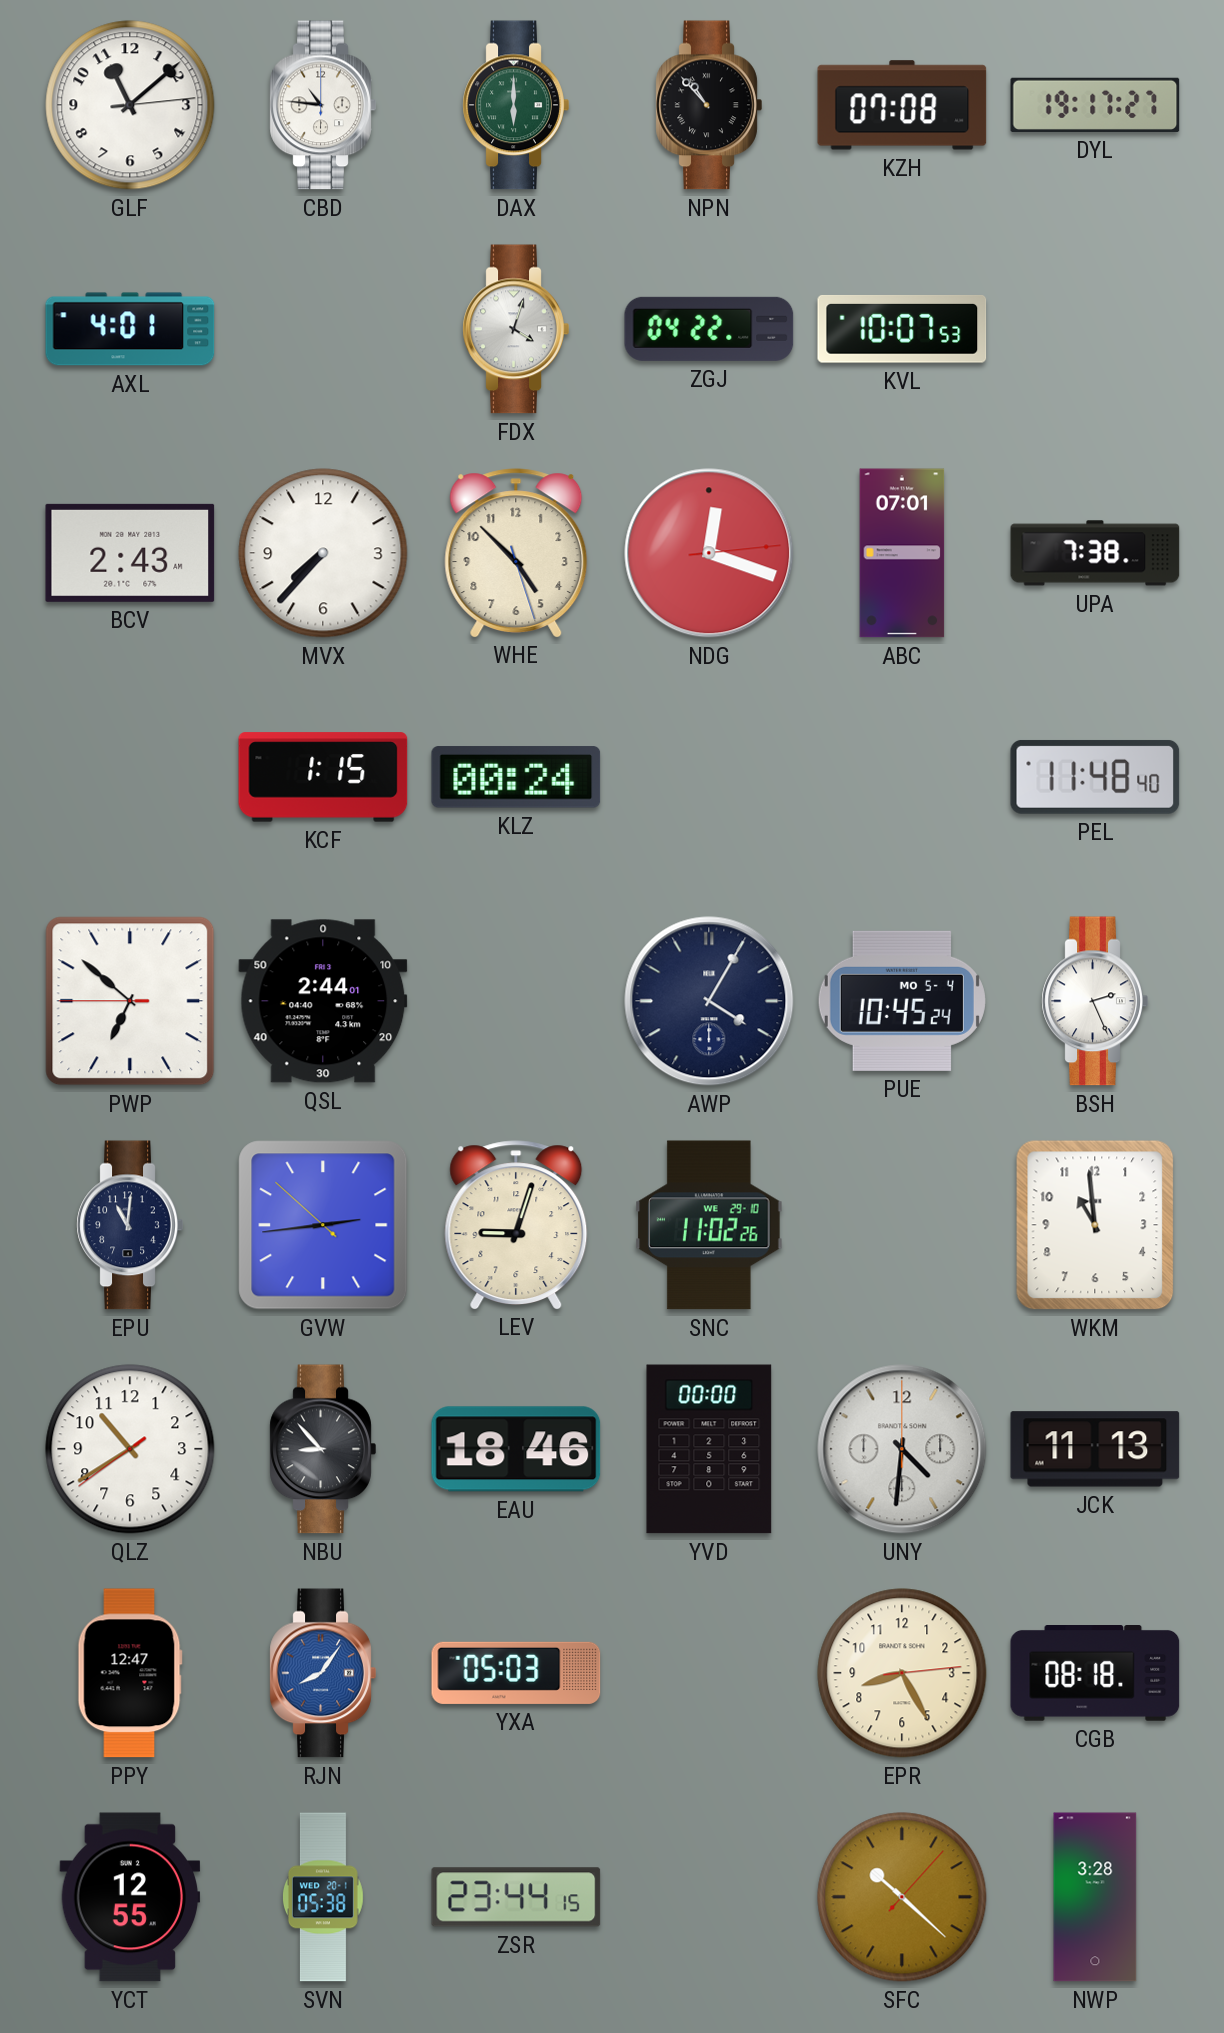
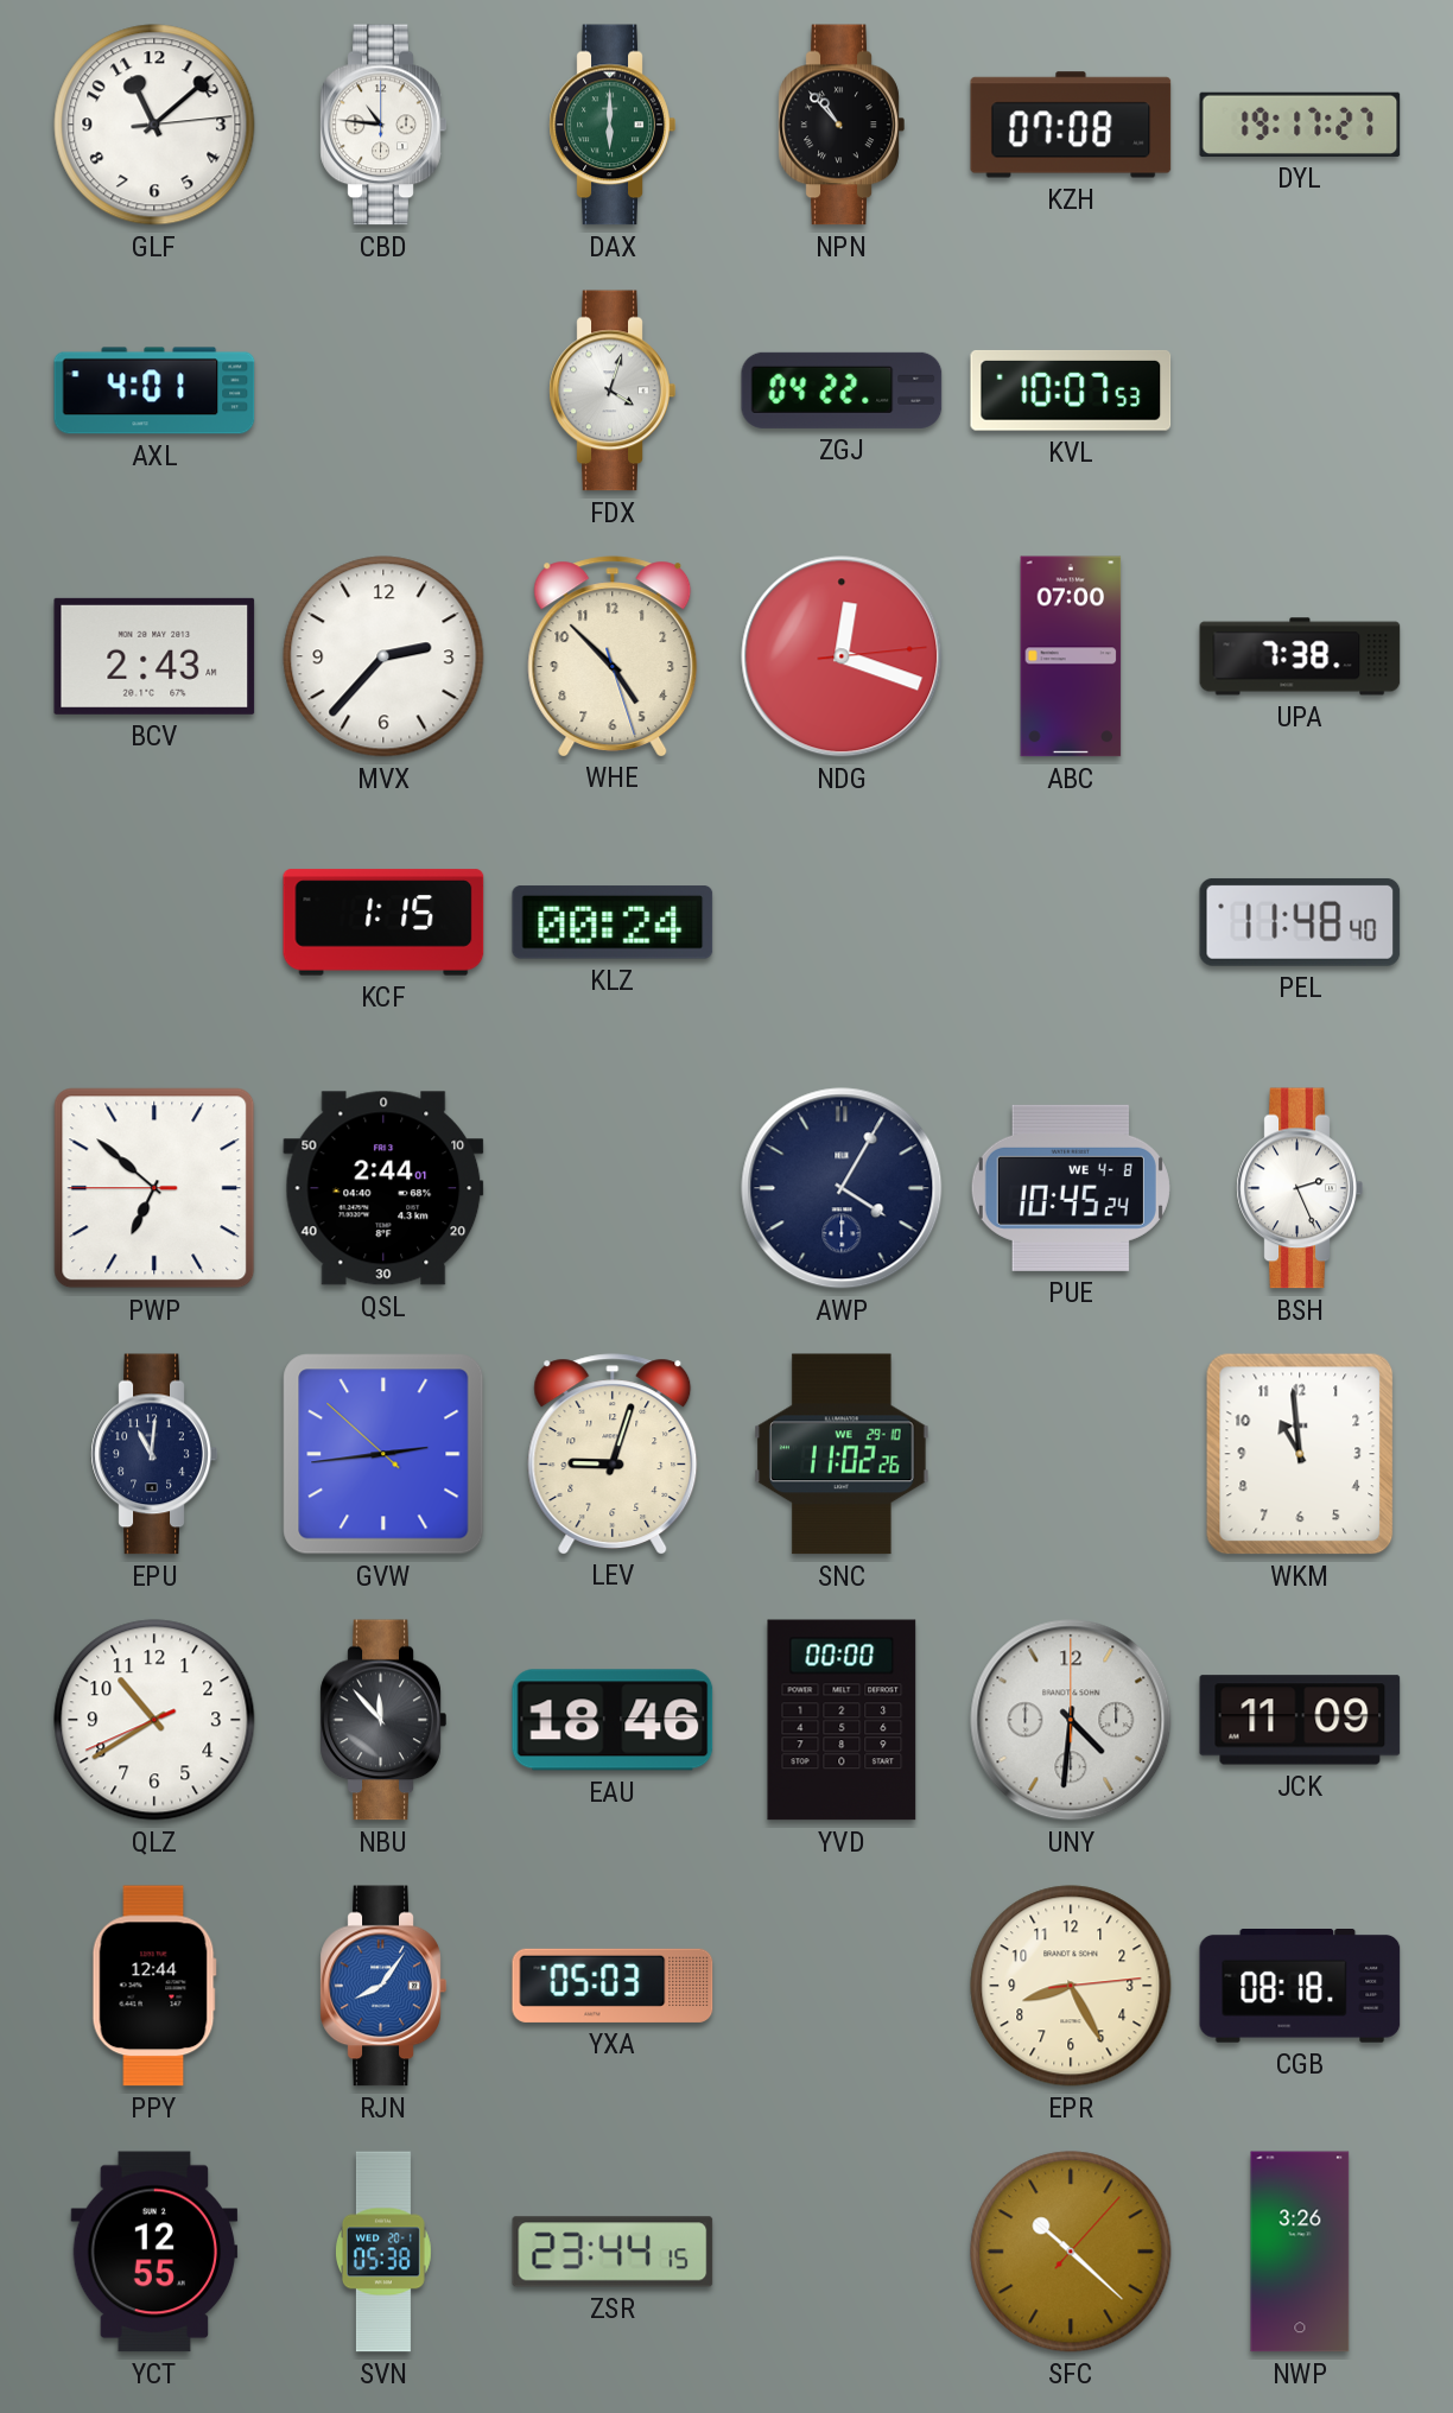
MVX: 7:37 -> 2:37
ABC: 07:01 -> 07:00
PUE date: MO 5-4 -> WE 4-8
QLZ: 10:39:39 -> 10:39:41
NBU: 8:53 -> 11:53
JCK: 11:13 -> 11:09
PPY: 12:47 -> 12:44
NWP: 3:28 -> 3:26
